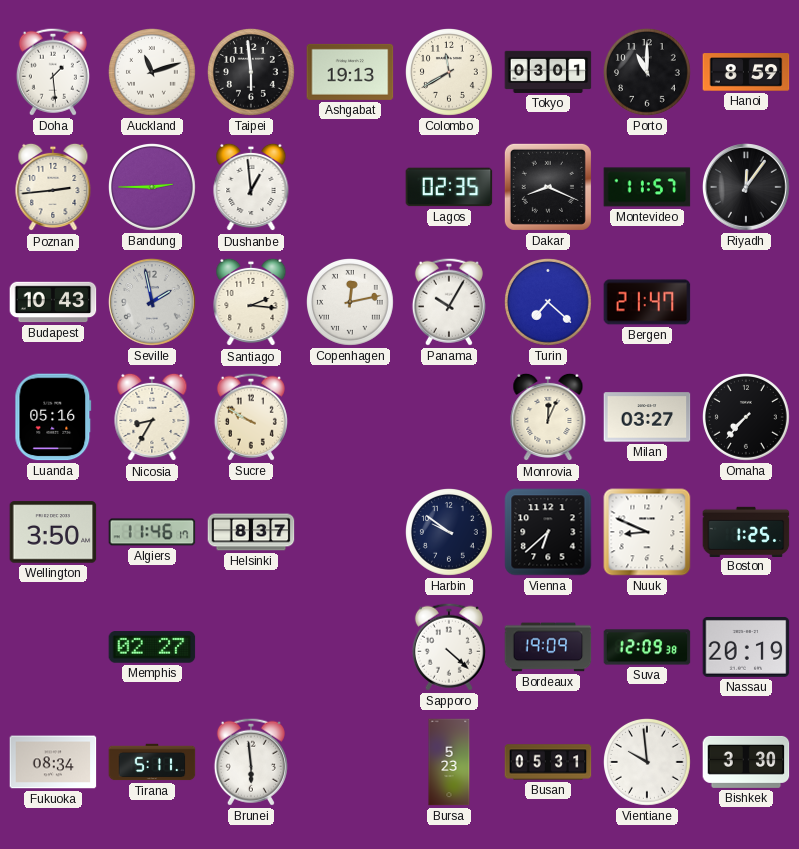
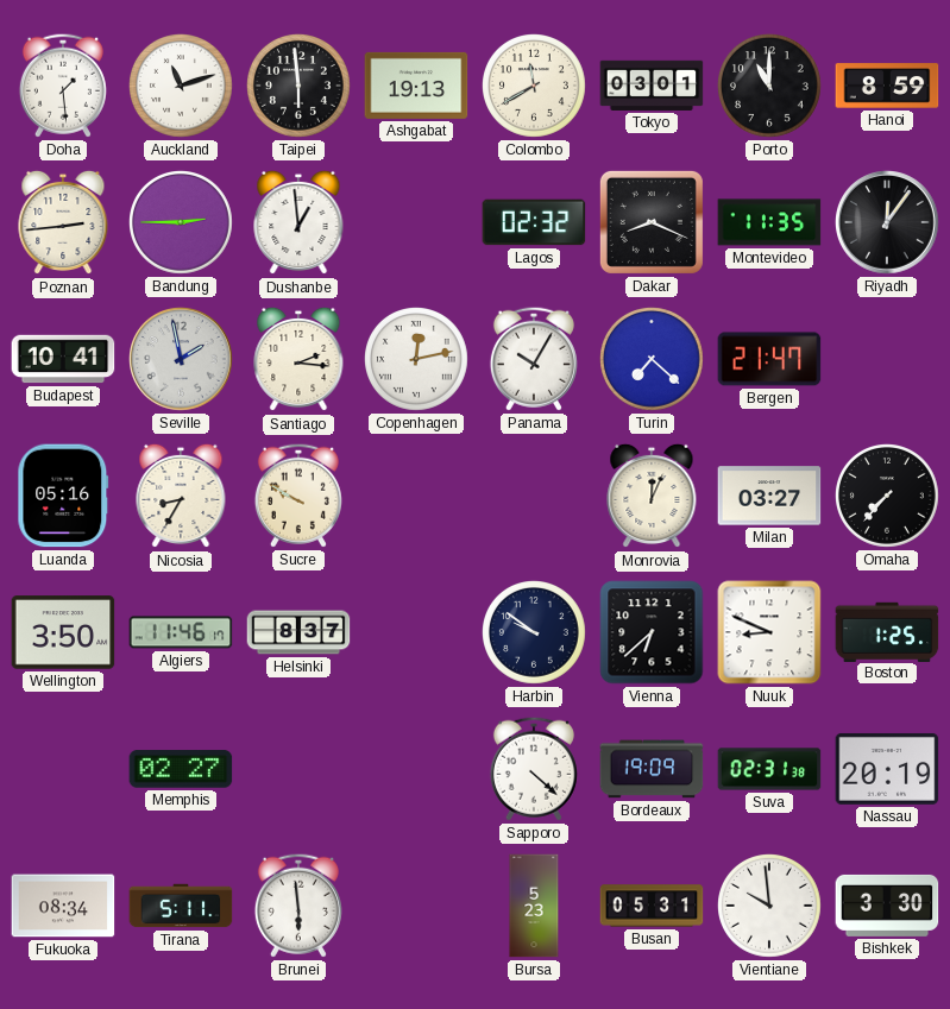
Lagos: 02:35 -> 02:32
Montevideo: 11:57 -> 11:35
Budapest: 10:43 -> 10:41
Suva: 12:09 -> 02:31
